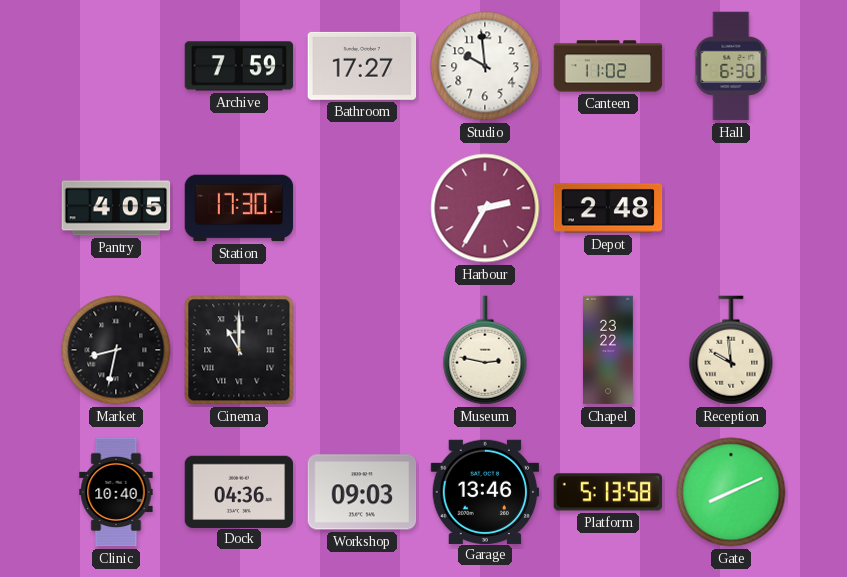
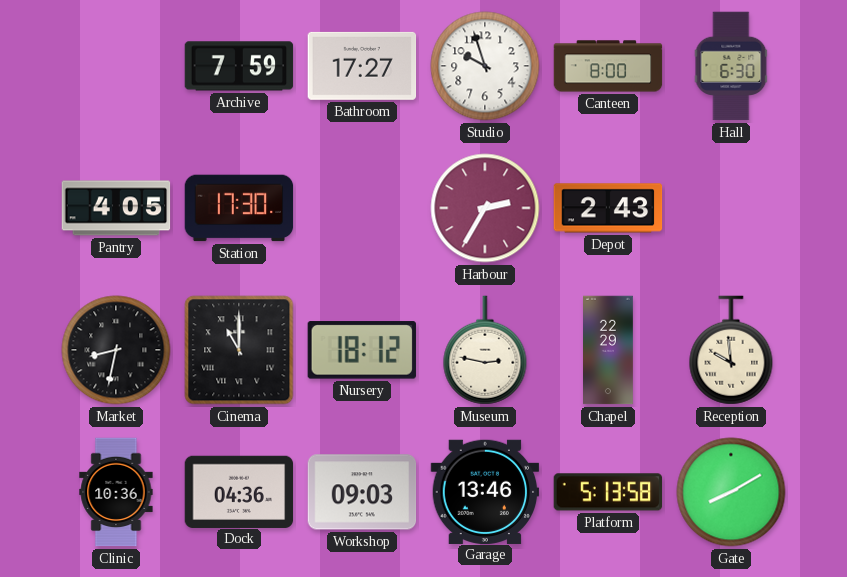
Studio: 9:59 -> 9:57
Canteen: 11:02 -> 8:00
Depot: 2:48 -> 2:43
Nursery: none -> 18:12
Chapel: 23:22 -> 22:29
Clinic: 10:40 -> 10:36
Gate: 8:11 -> 8:10
